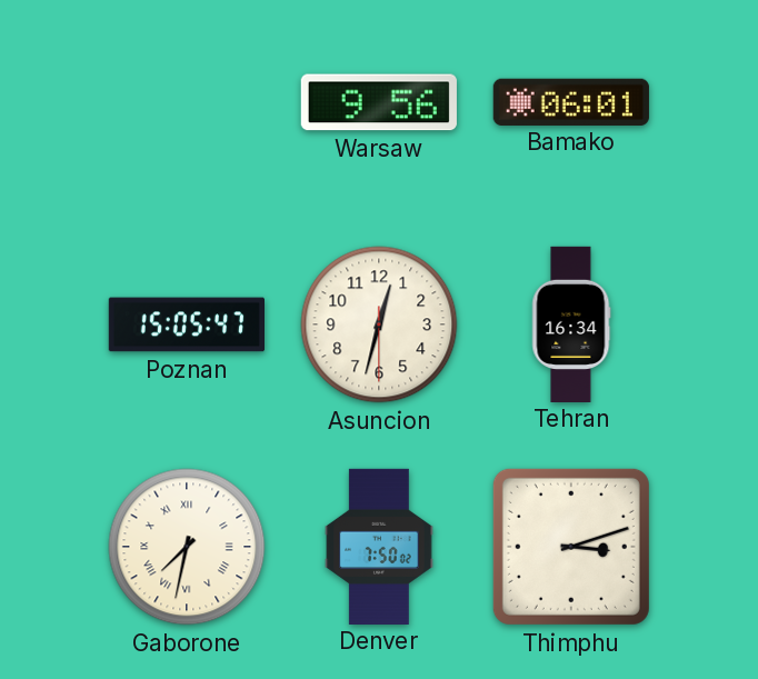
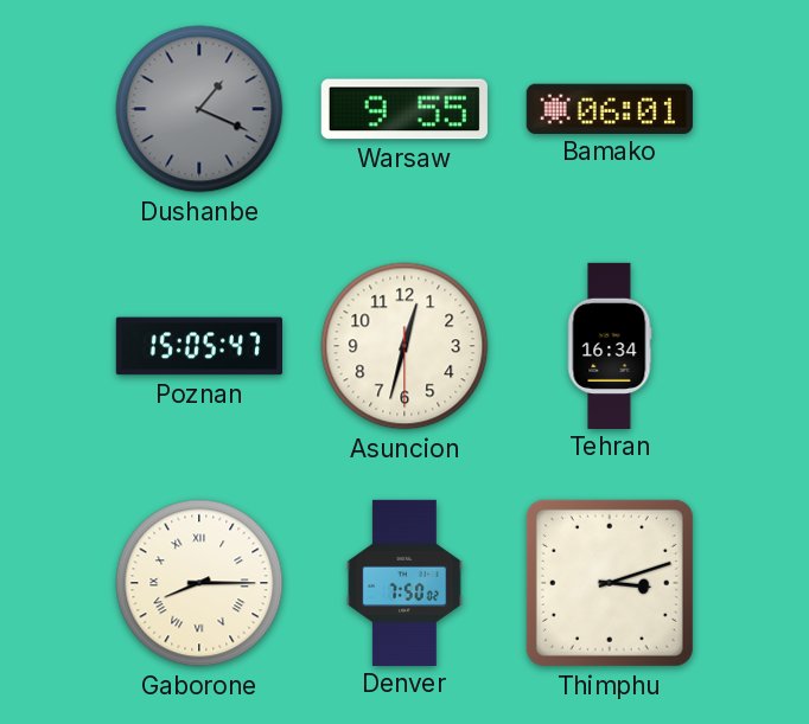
Dushanbe: none -> 1:19
Warsaw: 9:56 -> 9:55
Gaborone: 7:32 -> 8:15
